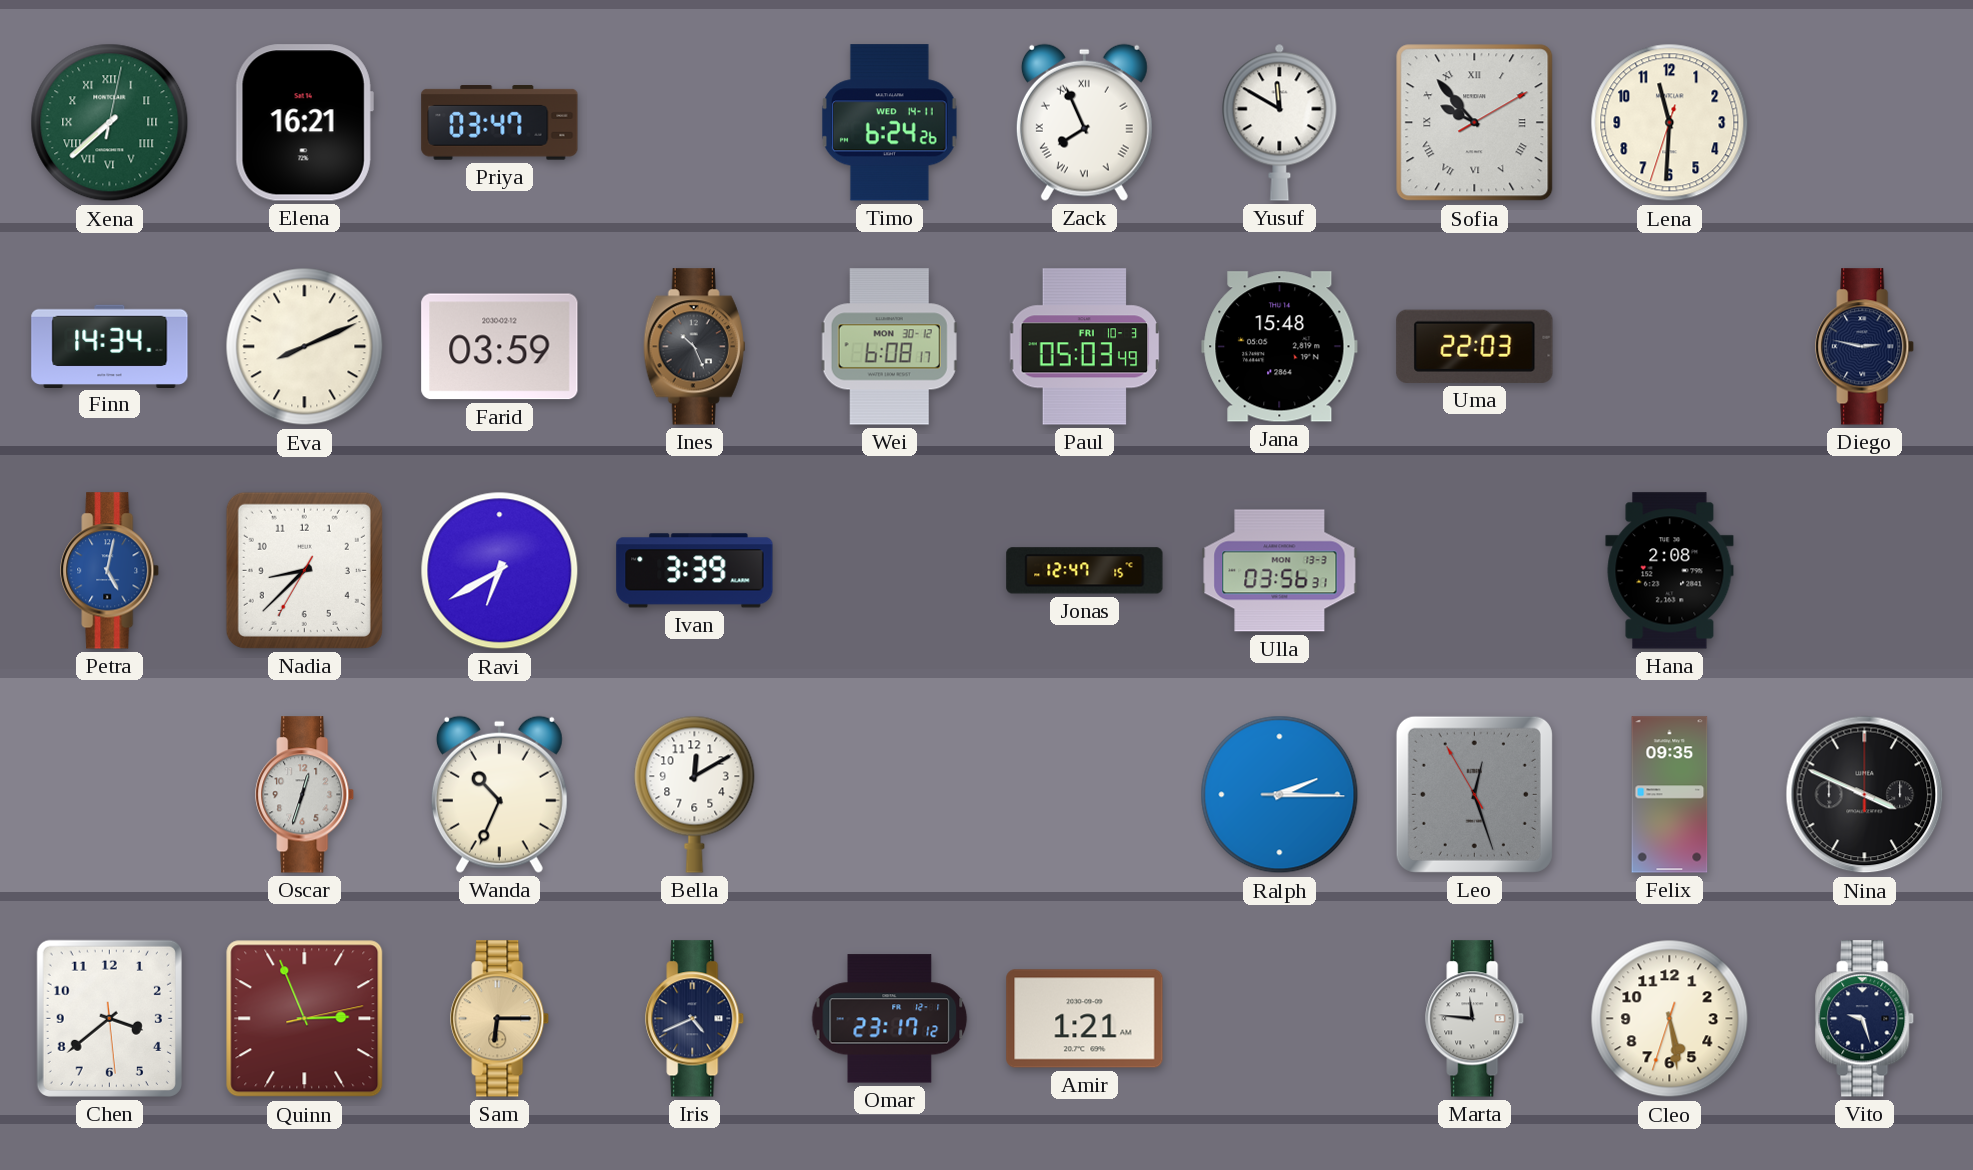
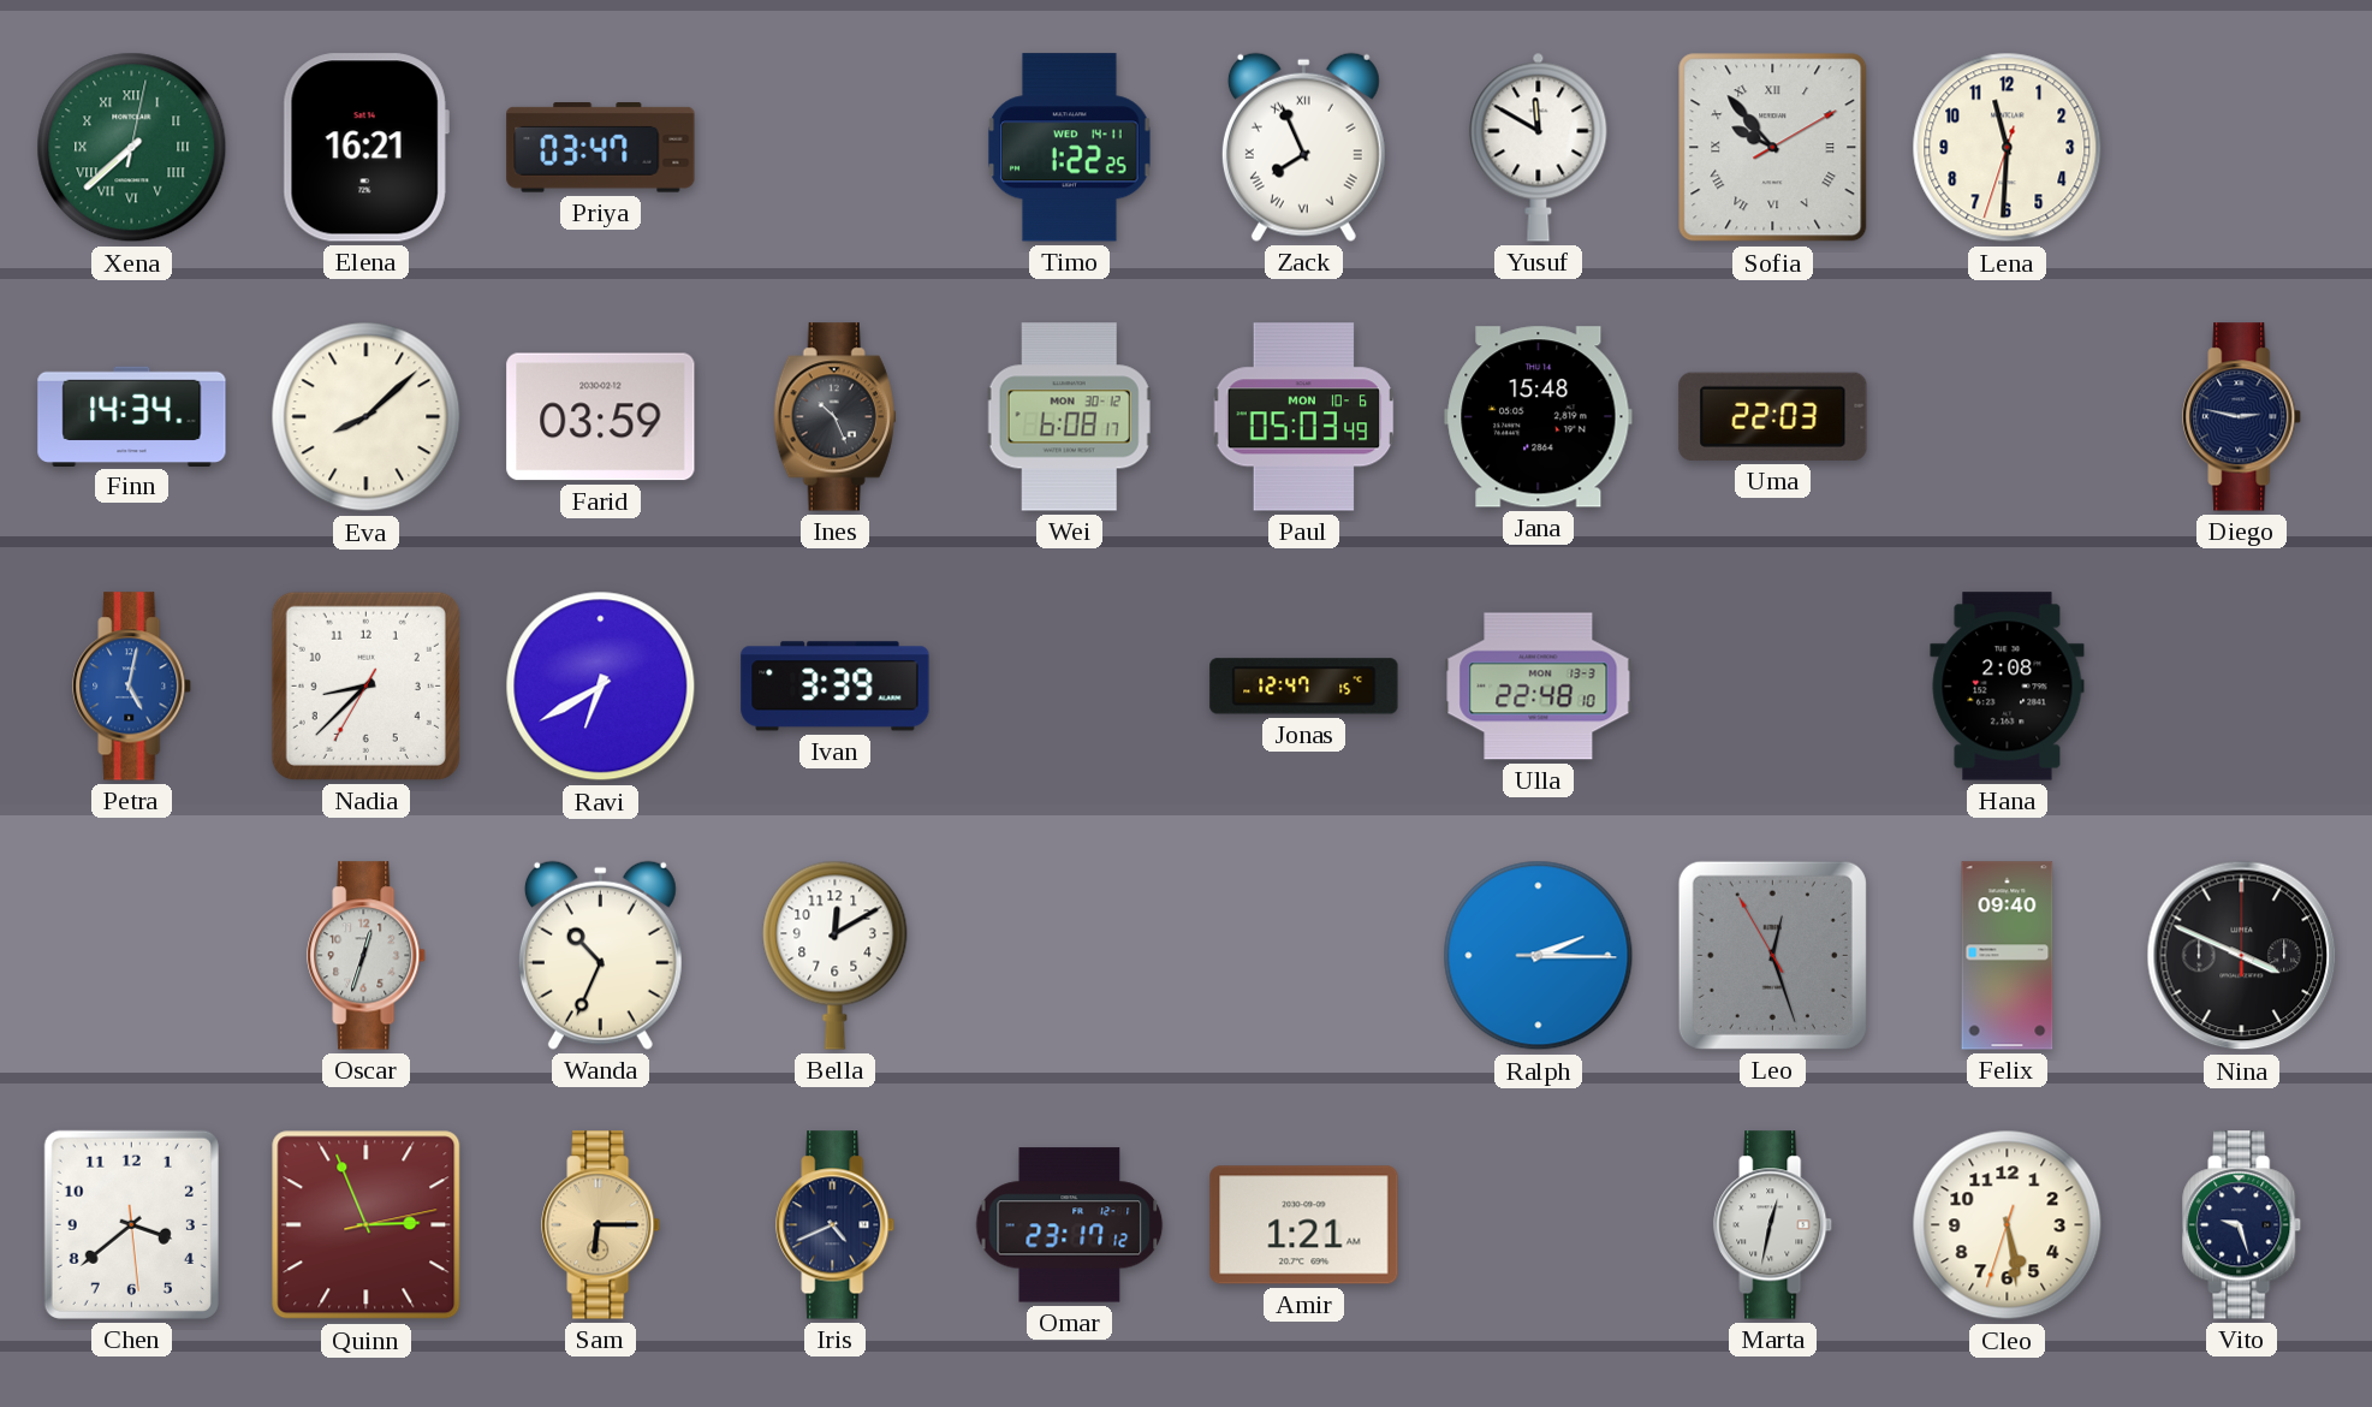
Timo: 6:24 -> 1:22
Eva: 8:11 -> 8:08
Paul date: FRI 10-3 -> MON 10-6
Ulla: 03:56 -> 22:48
Felix: 09:35 -> 09:40
Marta: 11:46 -> 12:32
